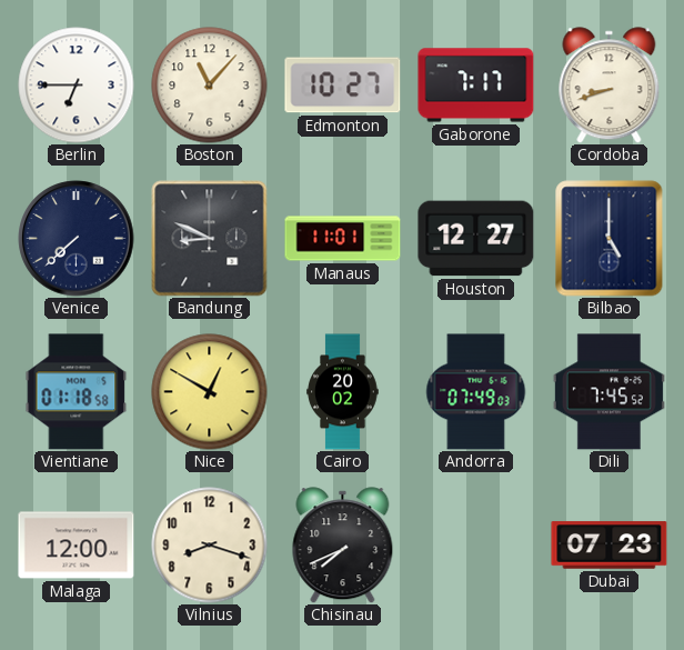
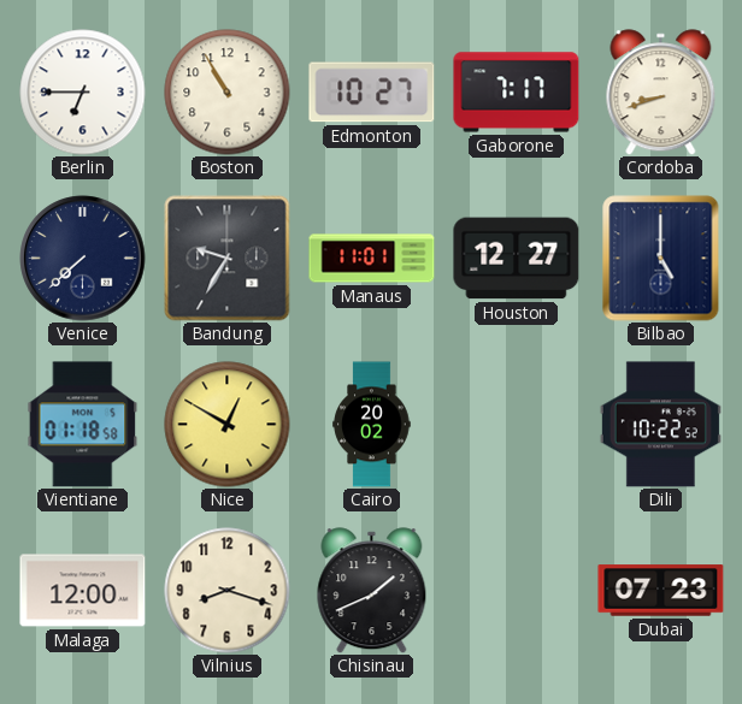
Boston: 11:07 -> 10:55
Bandung: 8:49 -> 9:35
Andorra: 07:49 -> none
Dili: 7:45 -> 10:22
Chisinau: 7:41 -> 1:41
